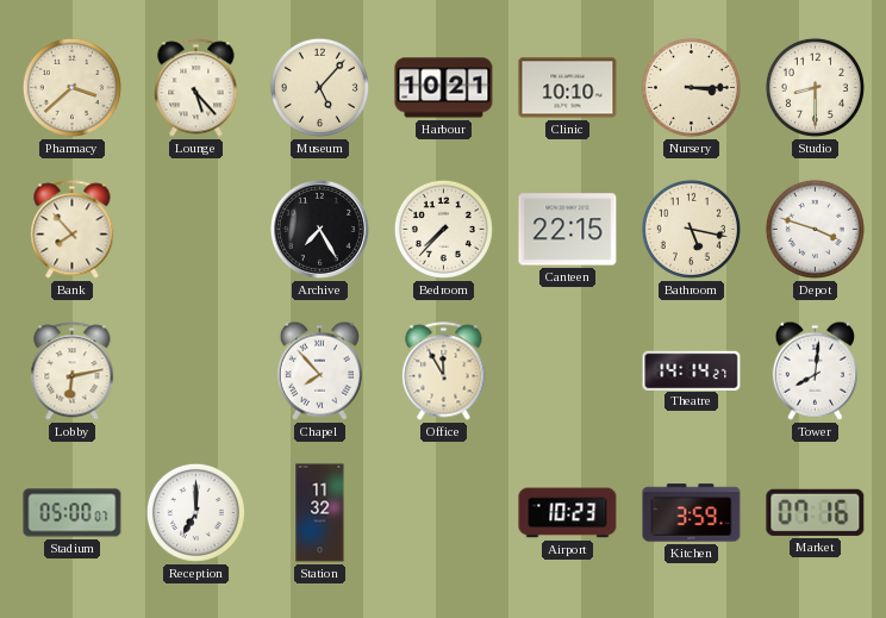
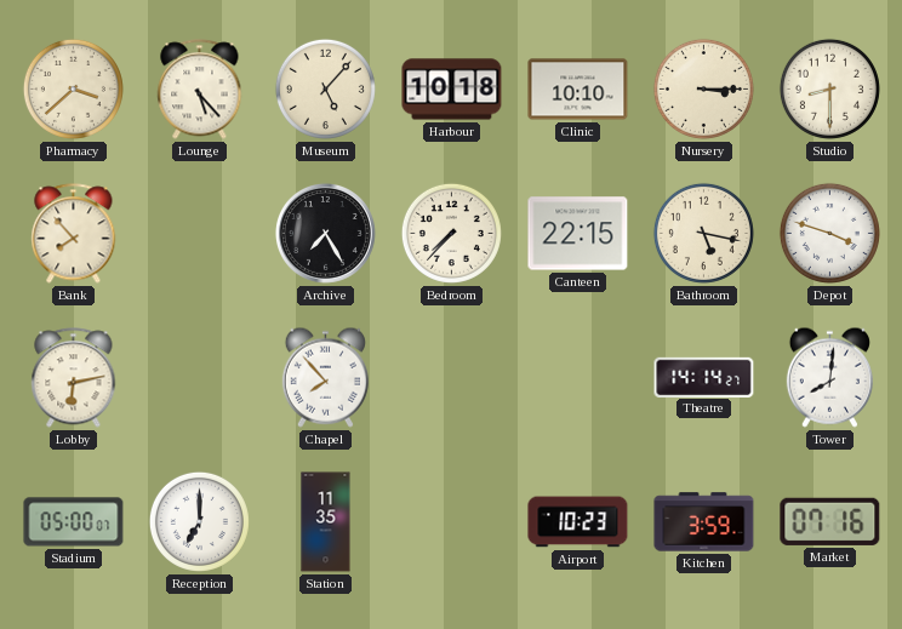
Harbour: 10:21 -> 10:18
Office: 11:55 -> none
Station: 11:32 -> 11:35
